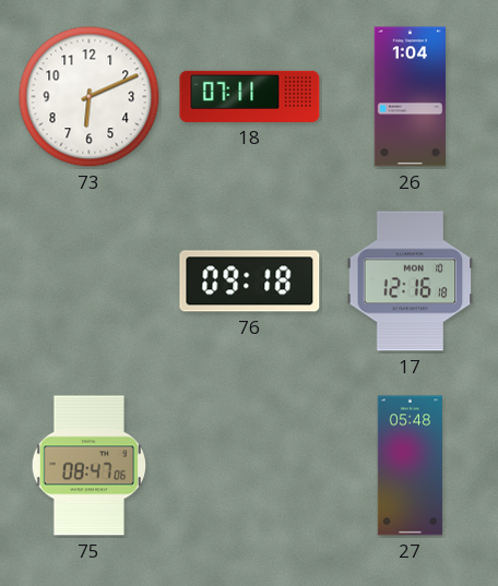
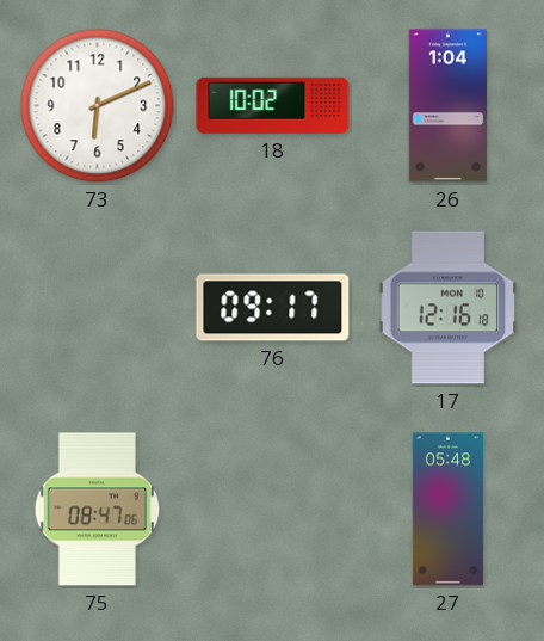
18: 07:11 -> 10:02
76: 09:18 -> 09:17
